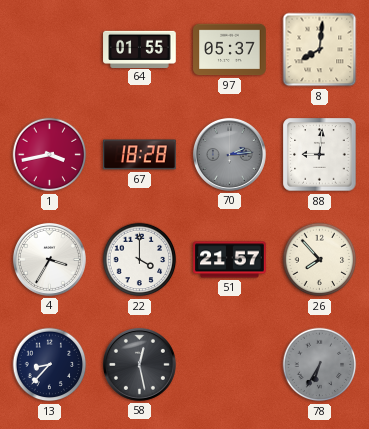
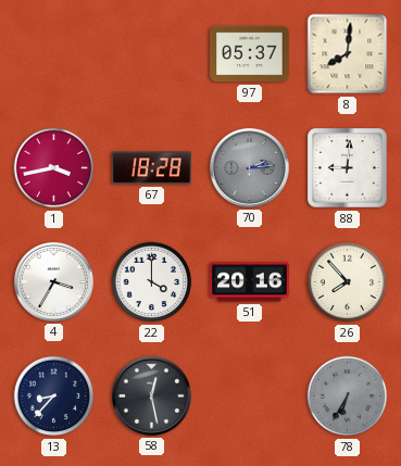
64: 01:55 -> none
51: 21:57 -> 20:16
